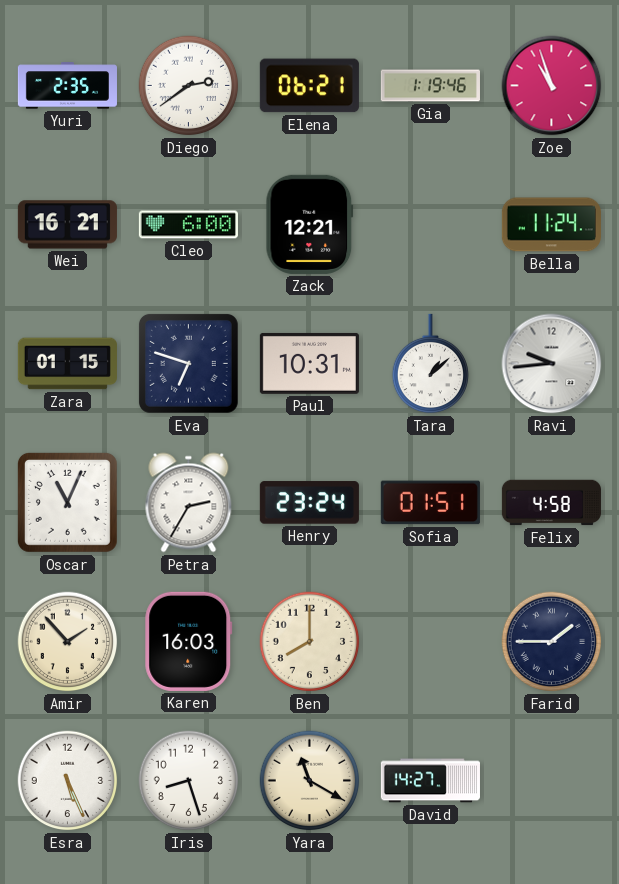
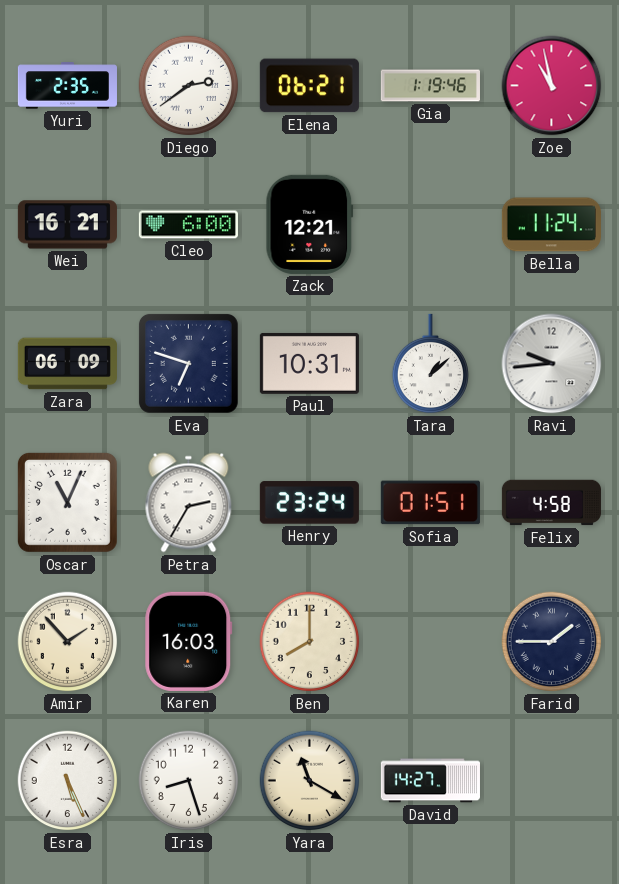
Zoe: 10:57 -> 10:58
Zara: 01:15 -> 06:09
